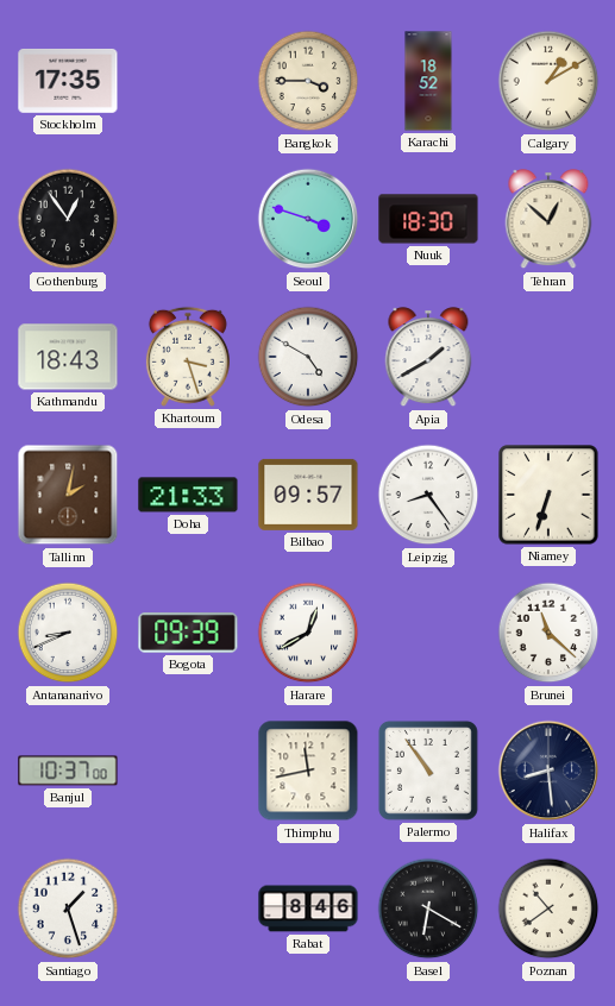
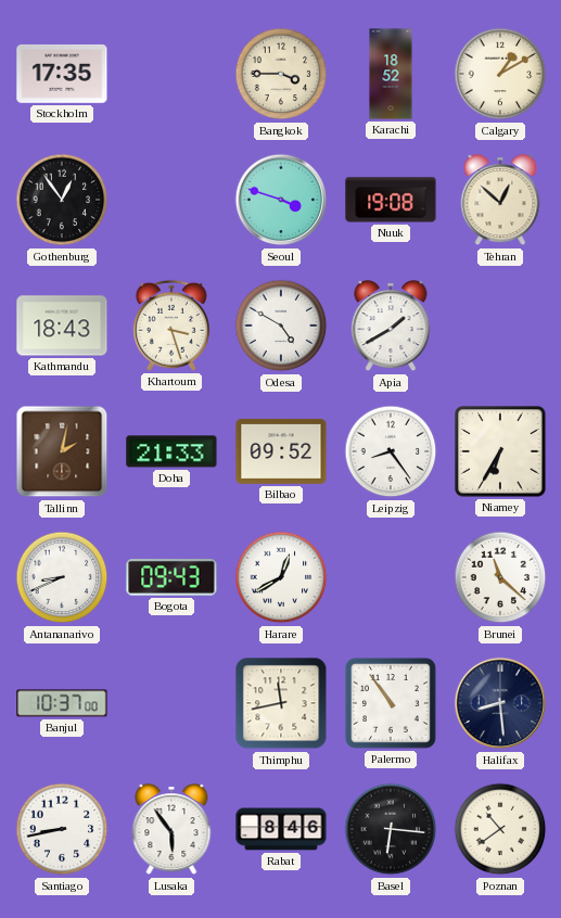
Nuuk: 18:30 -> 19:08
Bilbao: 09:57 -> 09:52
Niamey: 6:33 -> 6:35
Bogota: 09:39 -> 09:43
Santiago: 1:27 -> 8:43
Lusaka: none -> 5:54
Basel: 6:20 -> 6:16
